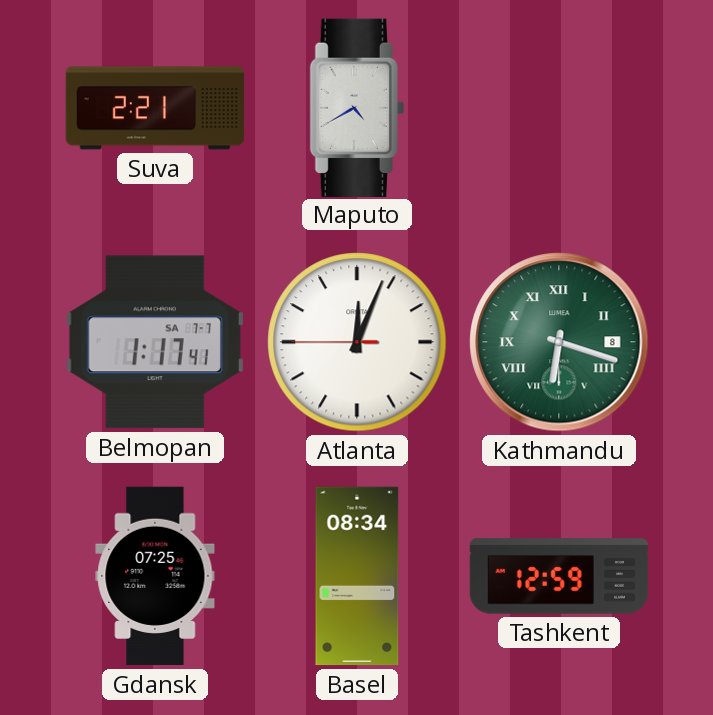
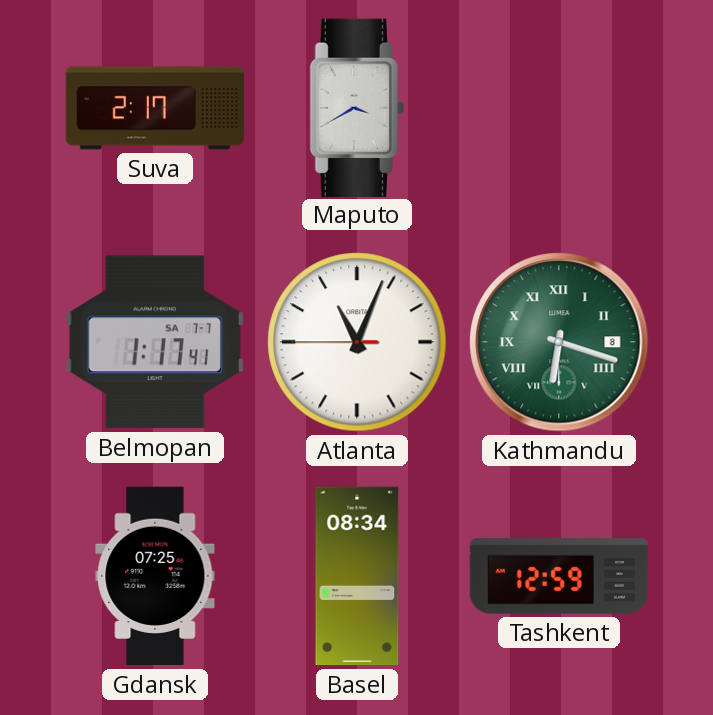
Suva: 2:21 -> 2:17
Maputo: 4:40 -> 3:40
Atlanta: 12:03 -> 11:03
